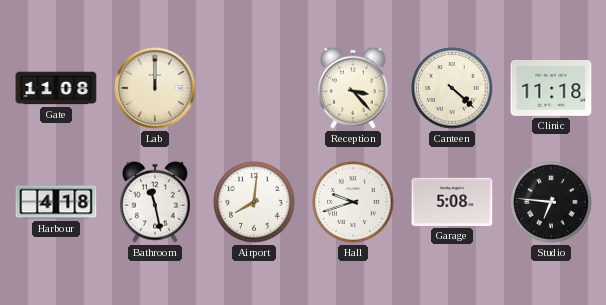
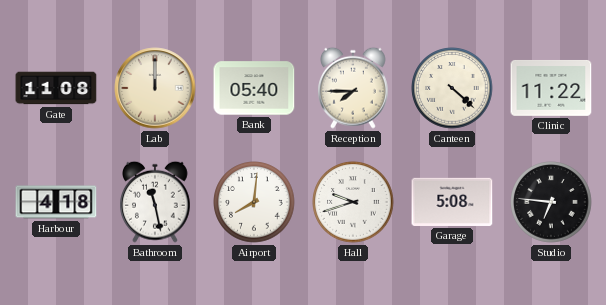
Bank: none -> 05:40
Reception: 3:23 -> 7:45
Clinic: 11:18 -> 11:22
